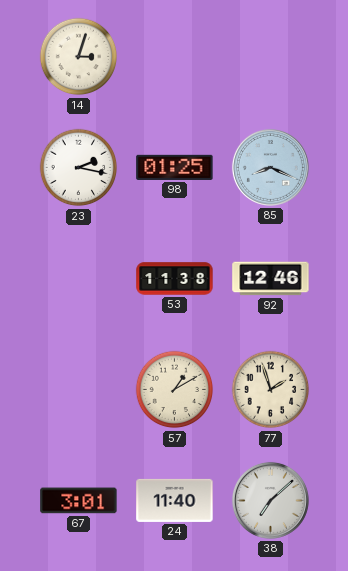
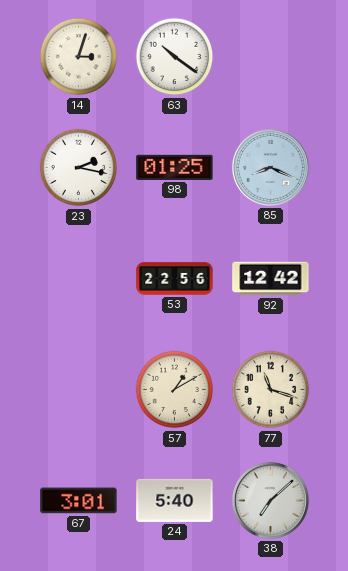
63: none -> 10:21
53: 11:38 -> 22:56
92: 12:46 -> 12:42
77: 1:57 -> 11:18
24: 11:40 -> 5:40
